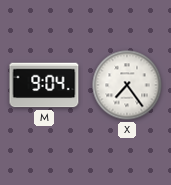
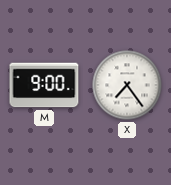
M: 9:04 -> 9:00
